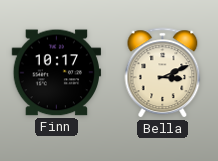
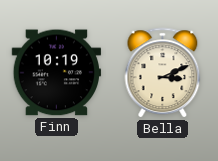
Finn: 10:17 -> 10:19
